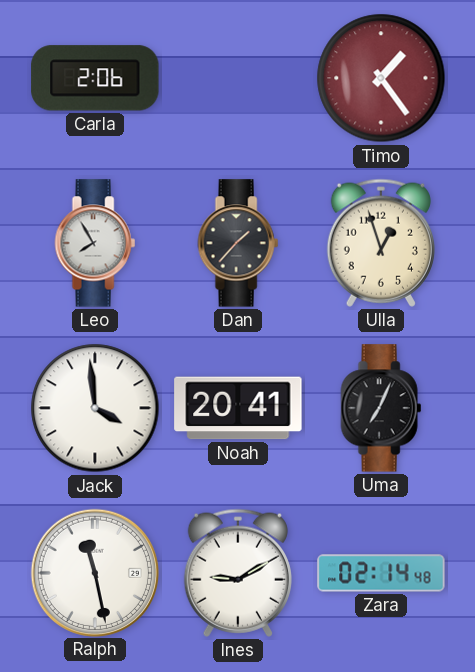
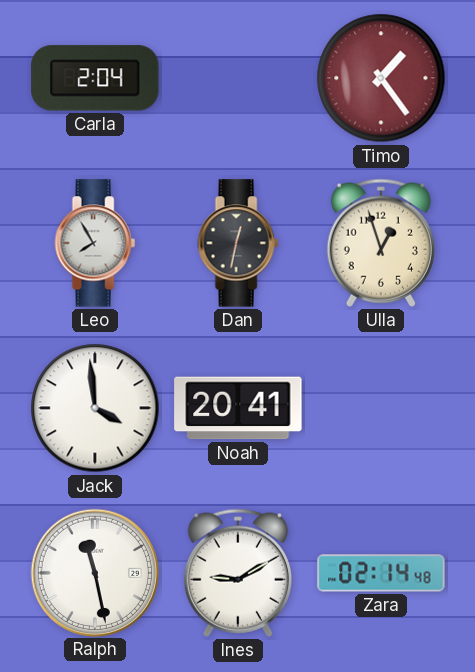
Carla: 2:06 -> 2:04
Dan: 1:37 -> 12:32
Uma: 7:04 -> none
